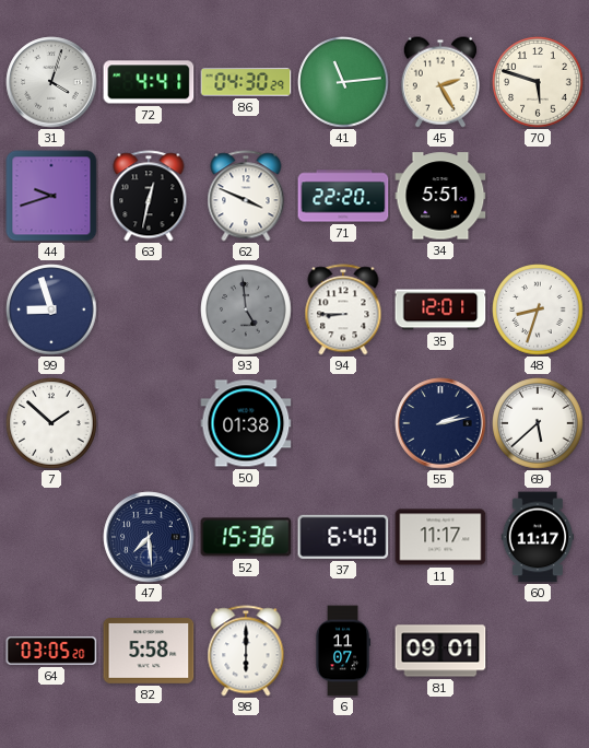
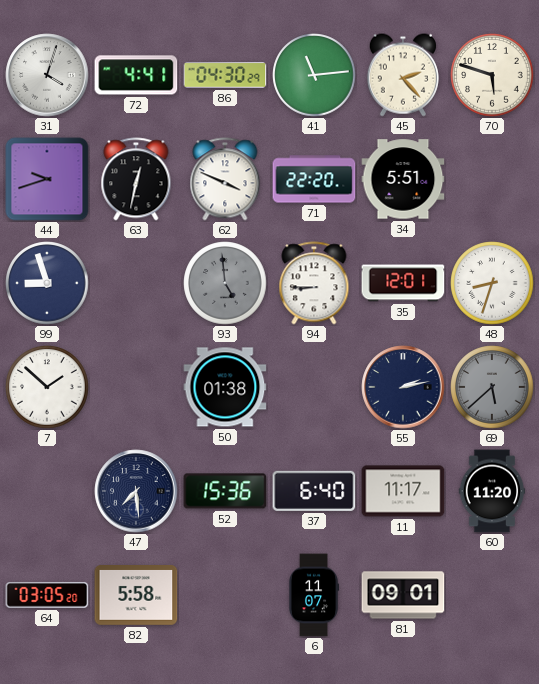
45: 2:25 -> 2:23
69 dial: white -> grey
60: 11:17 -> 11:20
98: 6:00 -> none
